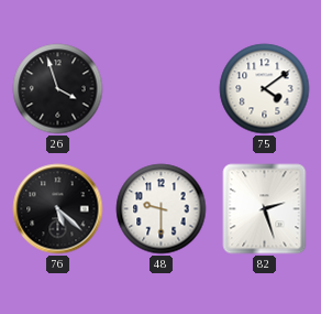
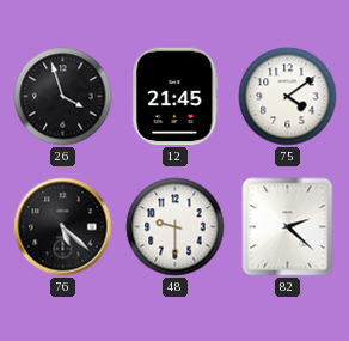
12: none -> 21:45
82: 2:27 -> 2:22
